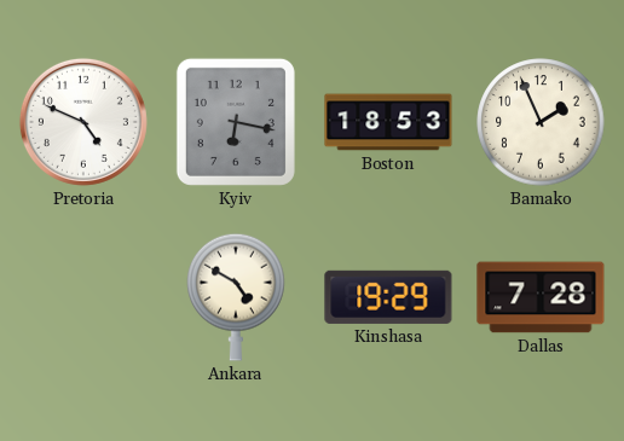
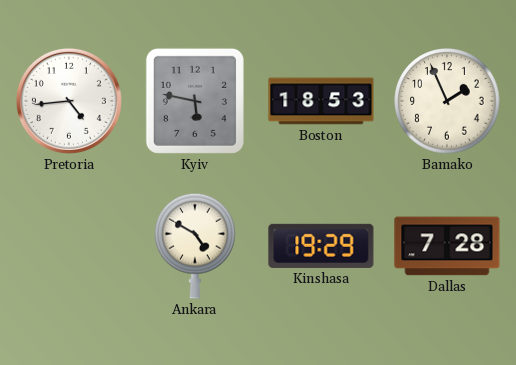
Pretoria: 4:49 -> 4:44
Kyiv: 6:17 -> 5:47
